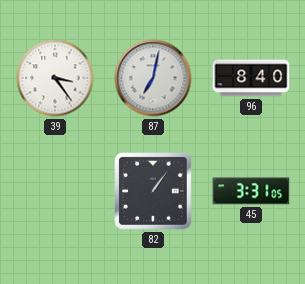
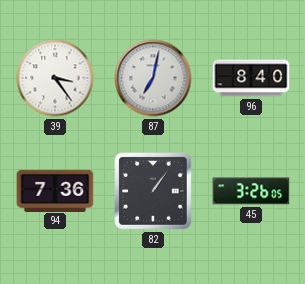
94: none -> 7:36
45: 3:31 -> 3:26
